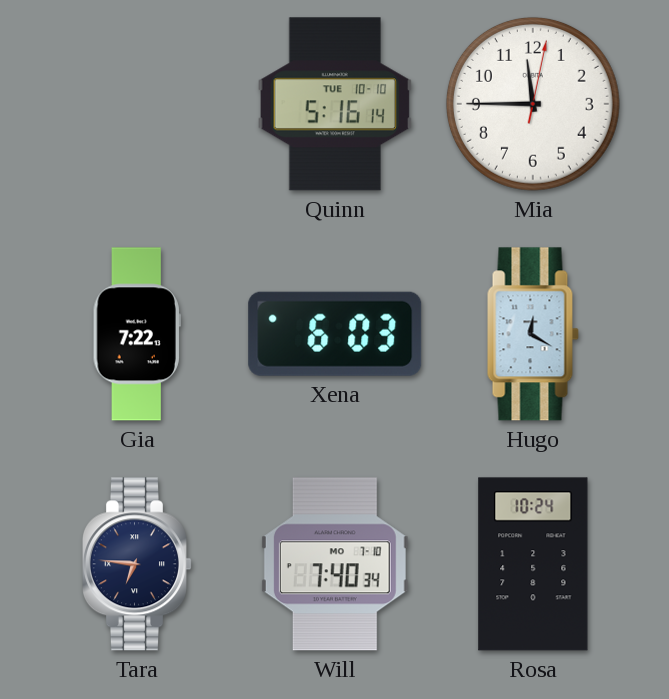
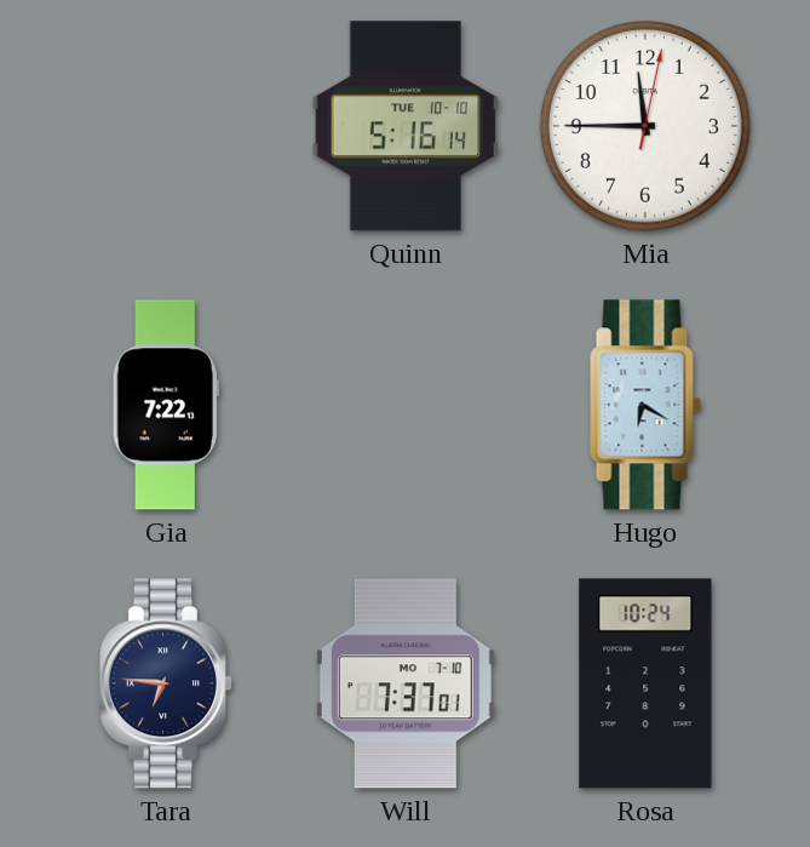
Xena: 6:03 -> none
Hugo: 12:20 -> 6:20
Will: 7:40 -> 7:37
